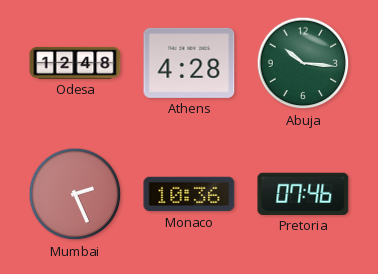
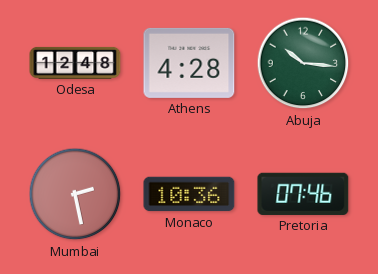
Mumbai: 2:26 -> 2:28
